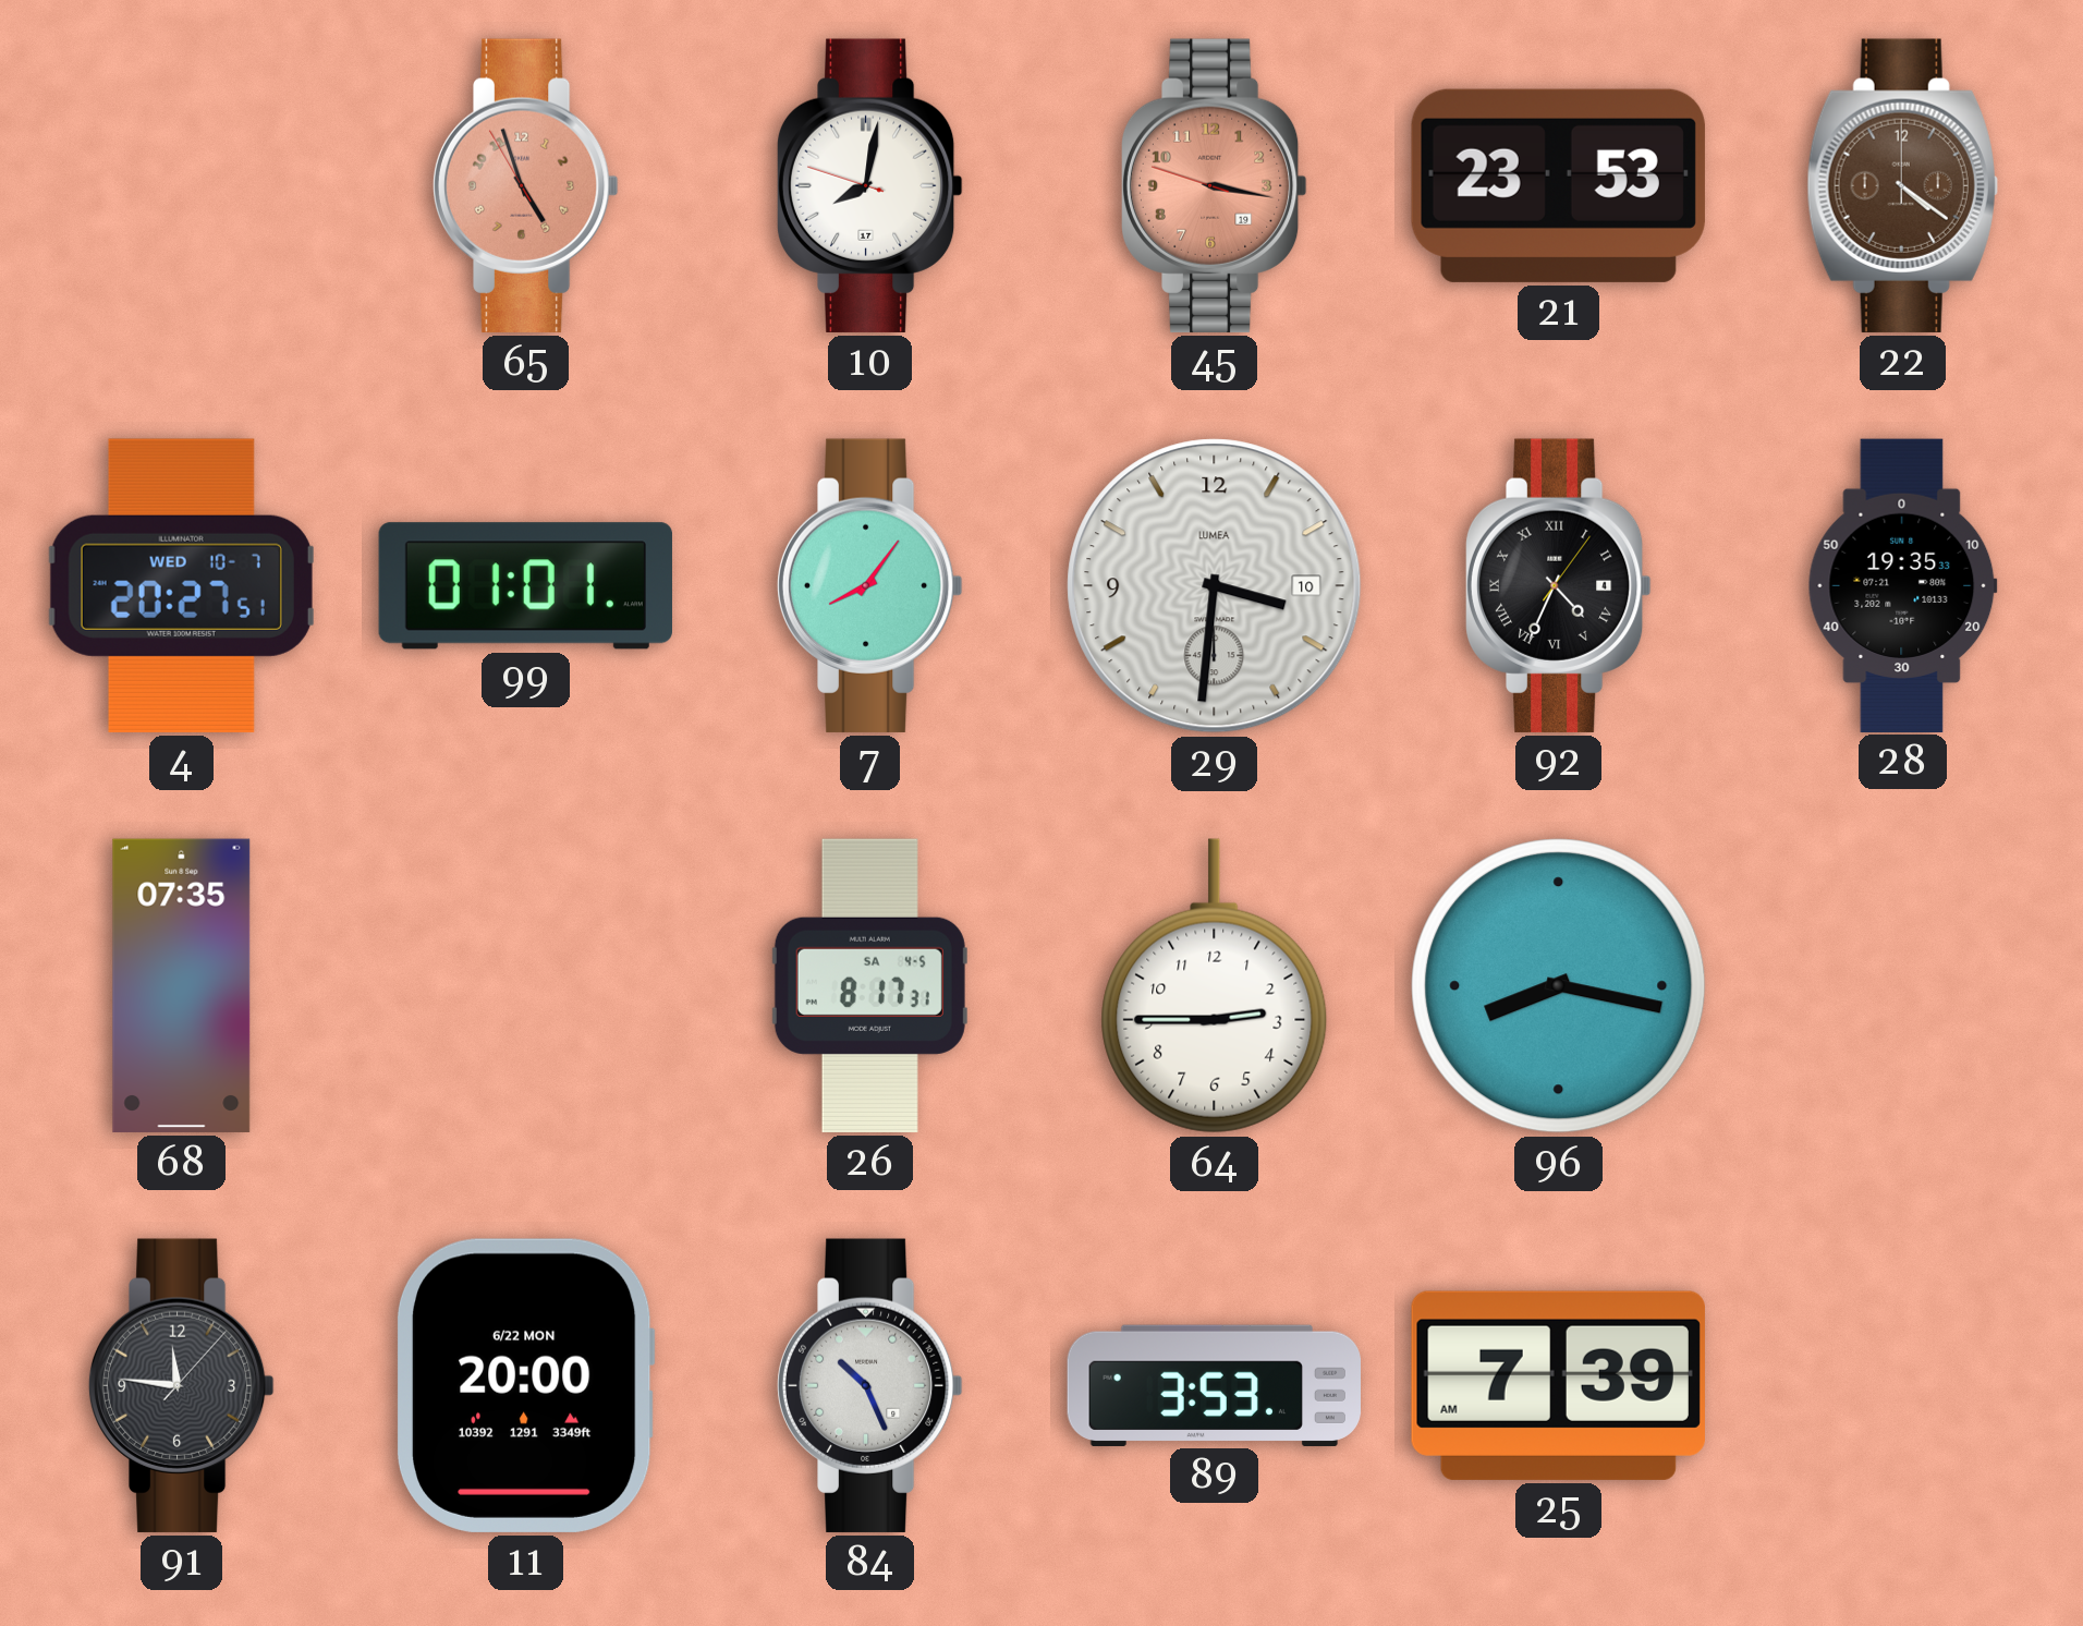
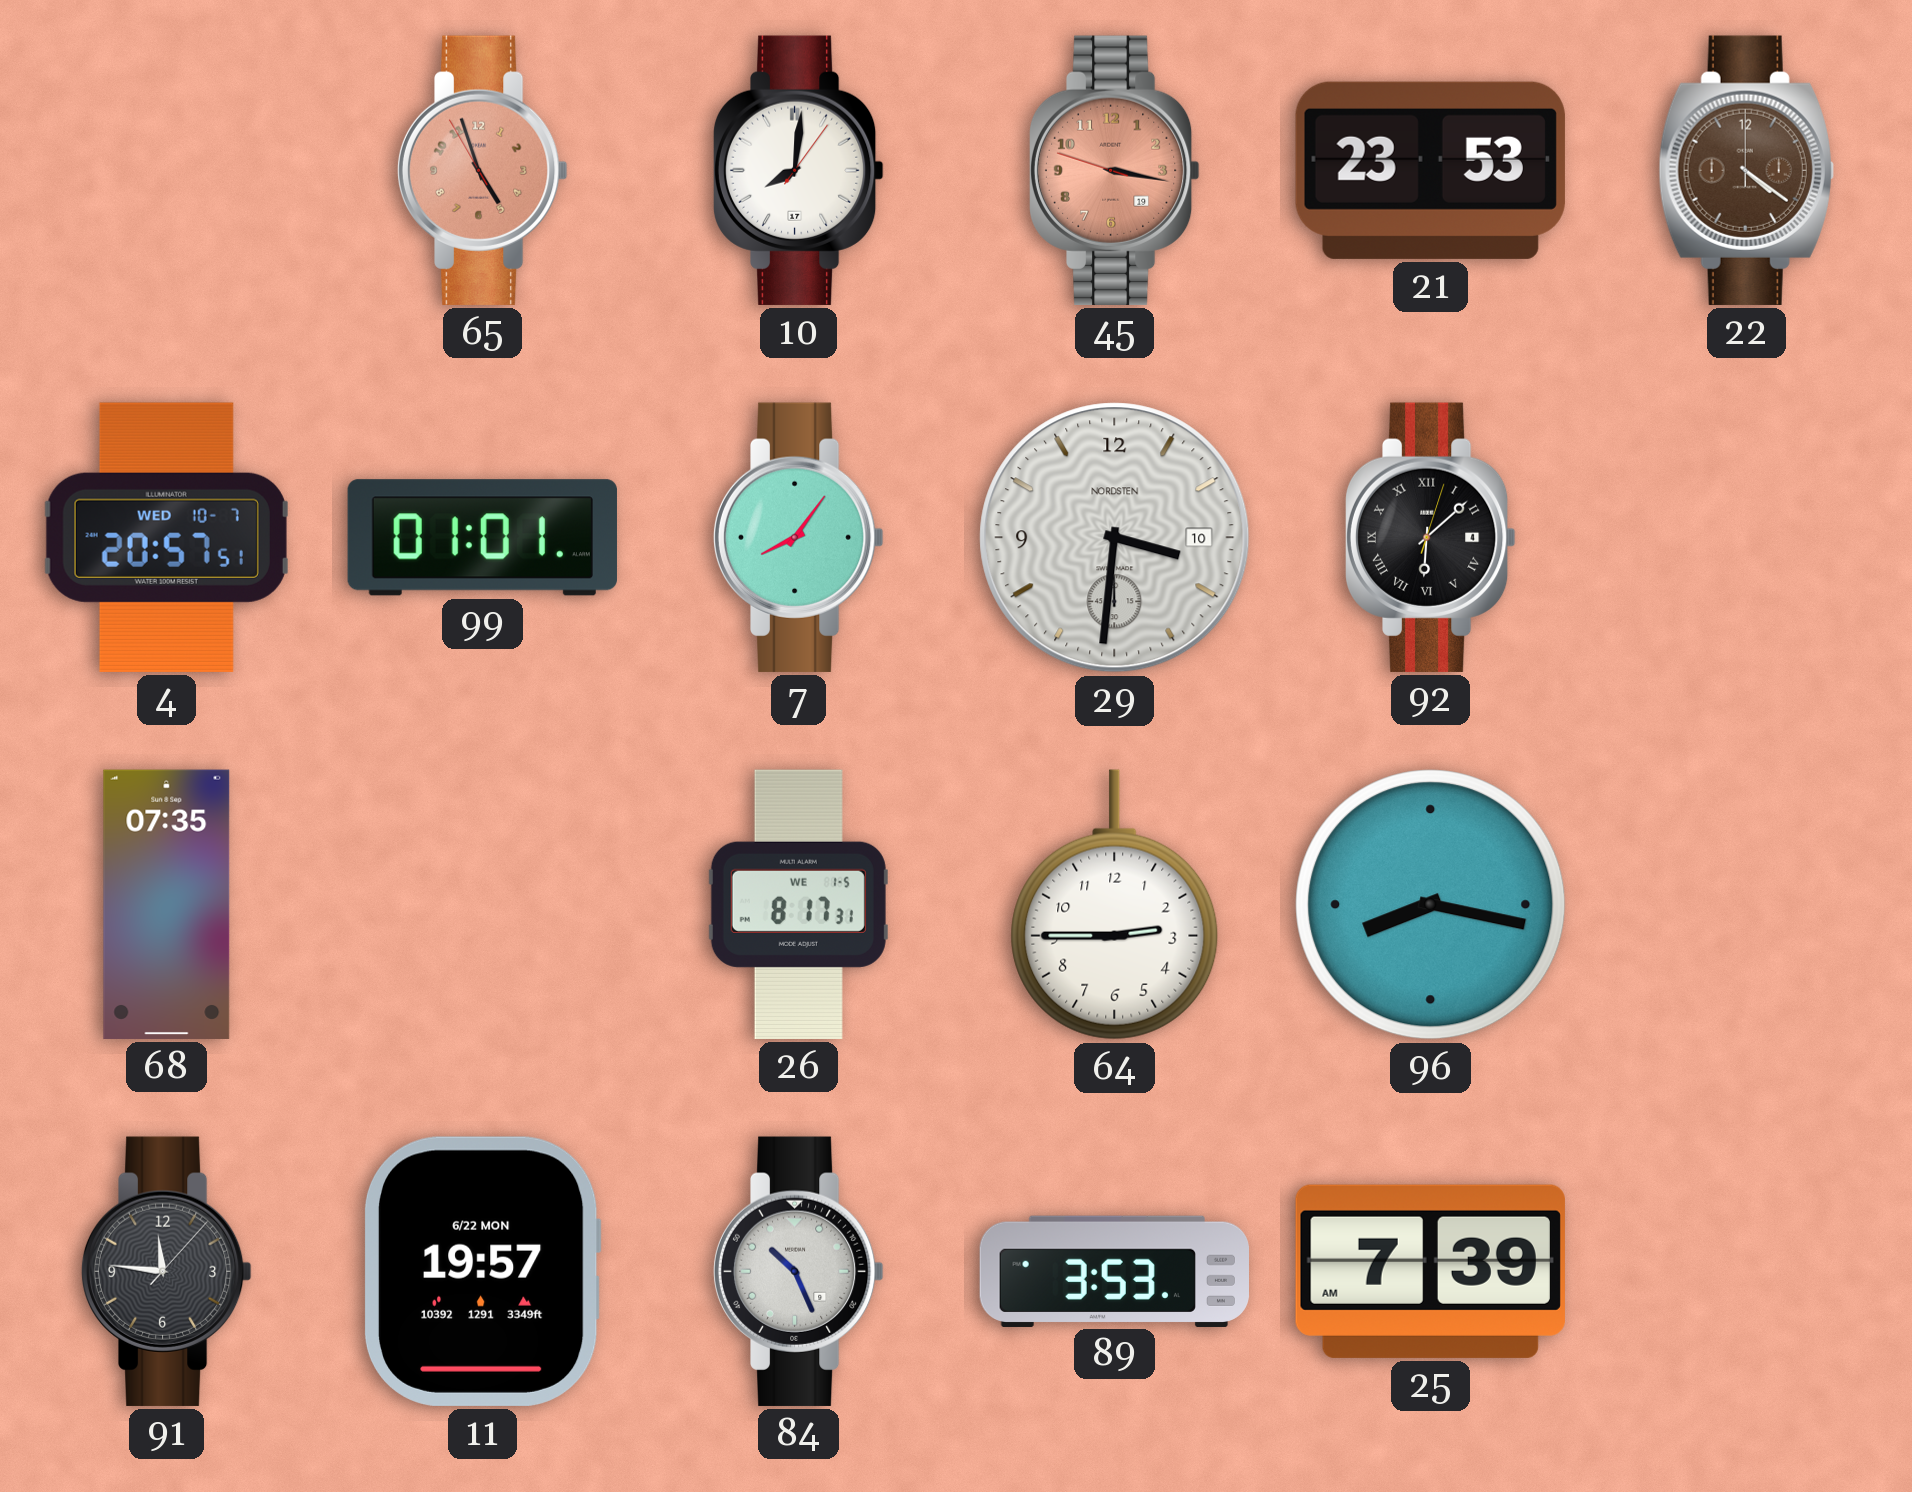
10: 8:01:48 -> 8:01:06
4: 20:27 -> 20:57
29 brand: LUMEA -> NORDSTEN
92: 4:34 -> 6:08
28: 19:35 -> none
26 date: SA 4-5 -> WE 1-5
11: 20:00 -> 19:57
